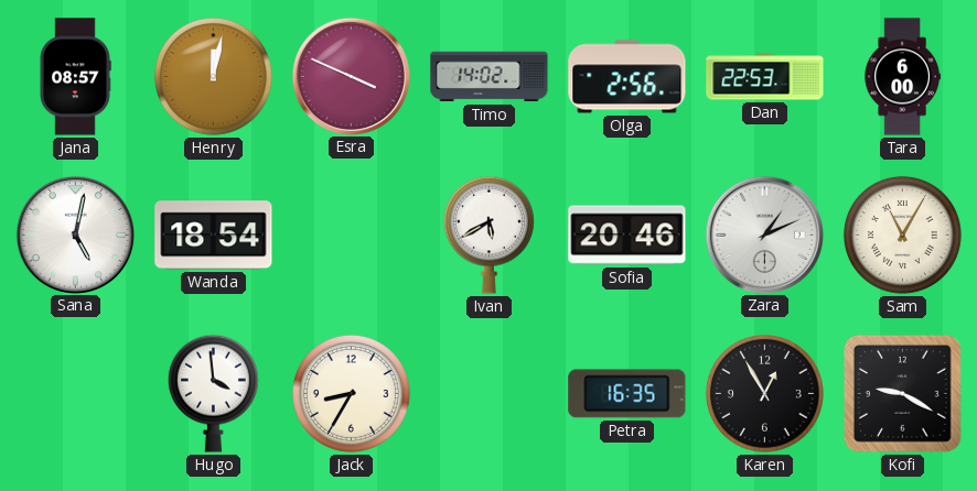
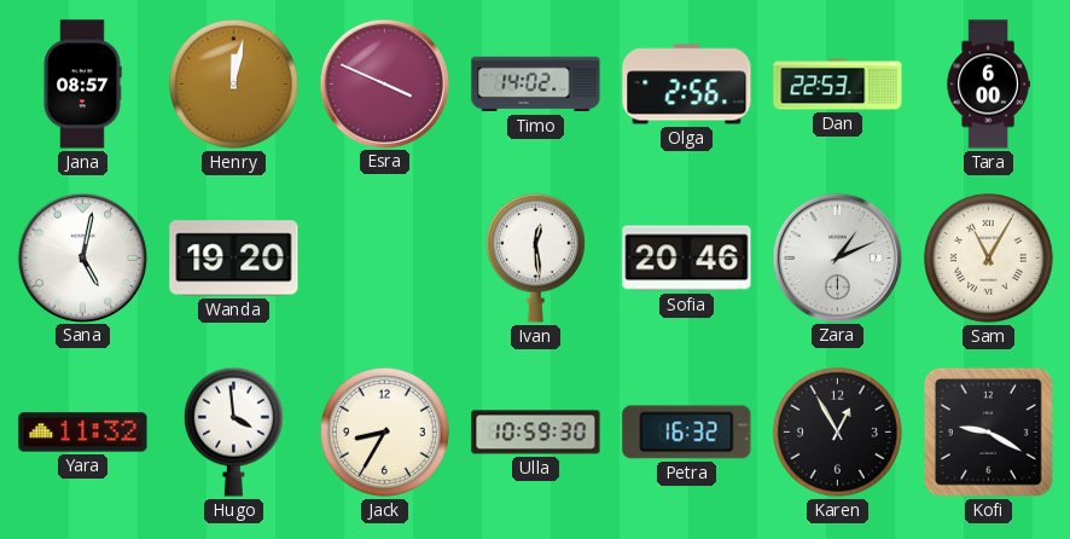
Wanda: 18:54 -> 19:20
Ivan: 5:40 -> 12:29
Yara: none -> 11:32
Ulla: none -> 10:59
Petra: 16:35 -> 16:32
